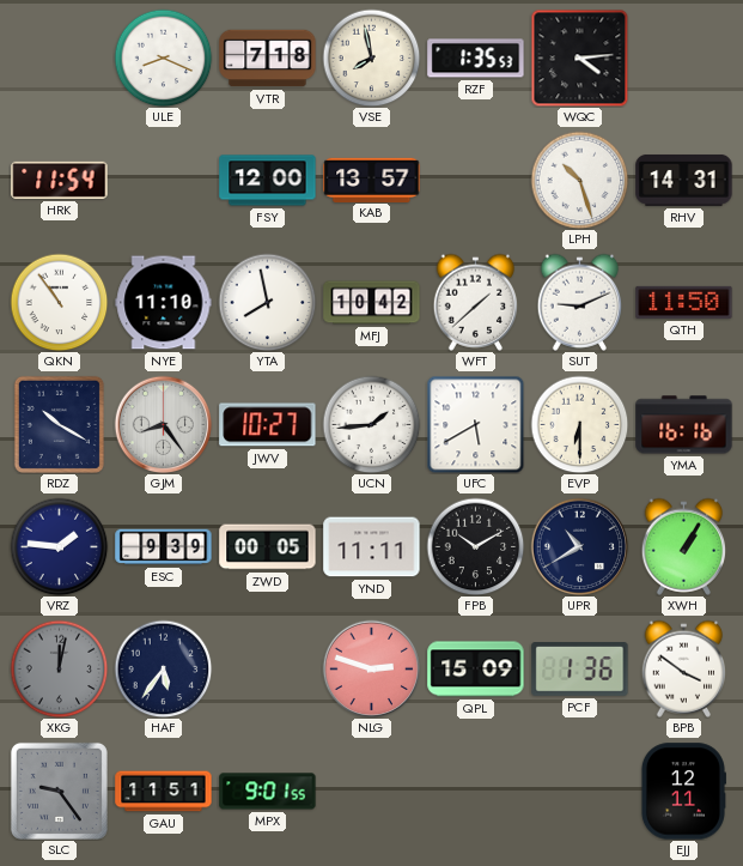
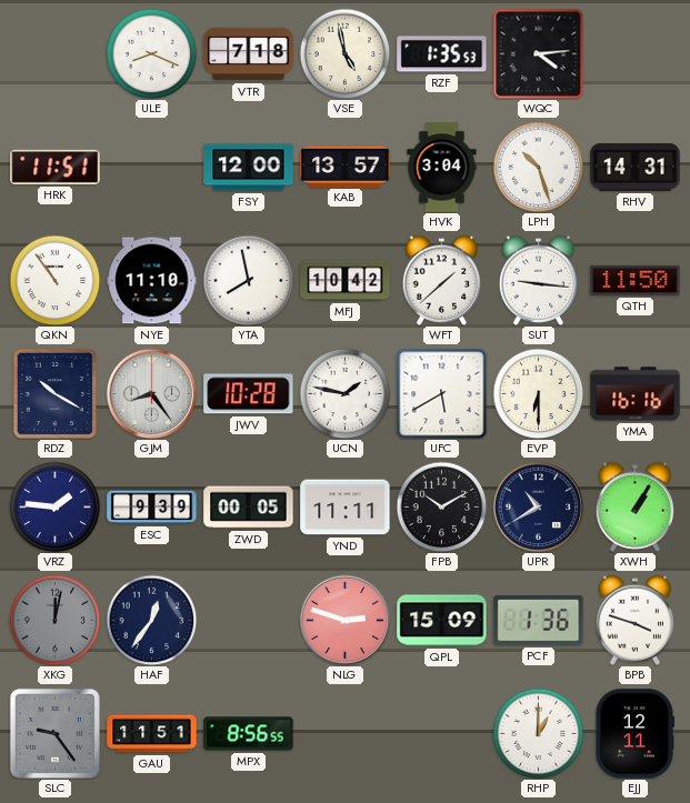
VSE: 7:58 -> 4:58
HRK: 11:54 -> 11:51
HVK: none -> 3:04
SUT: 9:11 -> 9:16
JWV: 10:27 -> 10:28
UCN: 1:44 -> 1:47
HAF: 5:36 -> 12:36
BPB: 3:51 -> 3:48
MPX: 9:01 -> 8:56
RHP: none -> 1:00
